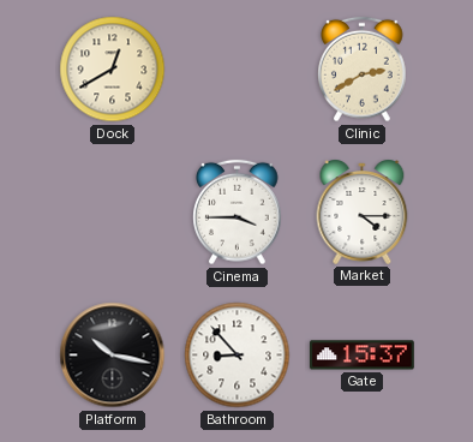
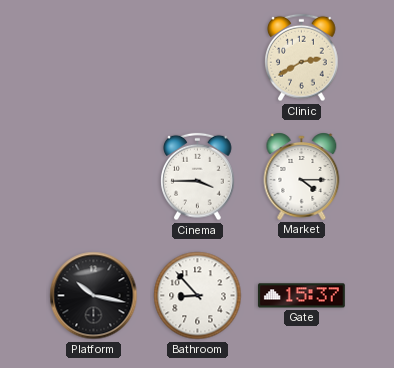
Dock: 12:40 -> none
